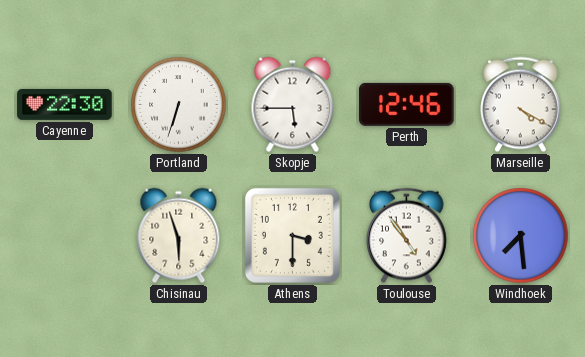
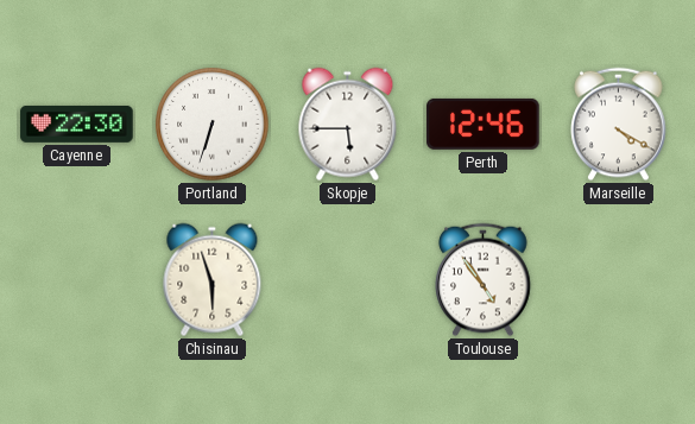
Athens: 3:30 -> none
Windhoek: 7:29 -> none
